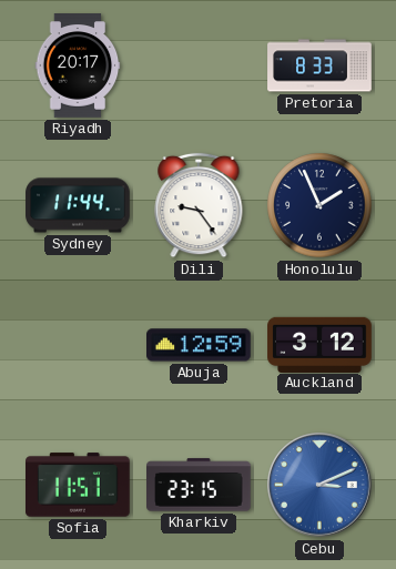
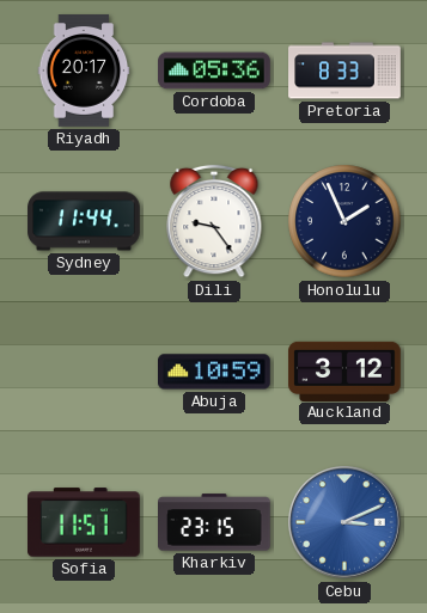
Cordoba: none -> 05:36
Abuja: 12:59 -> 10:59
